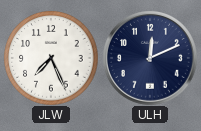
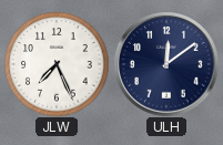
ULH: 12:11 -> 12:09
